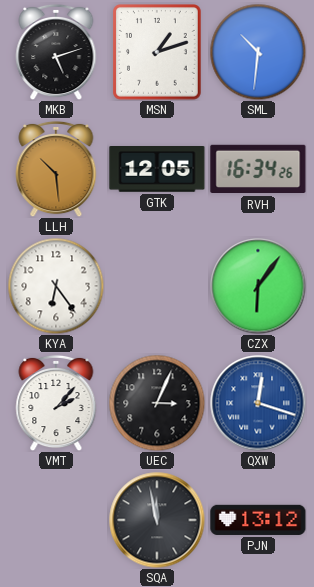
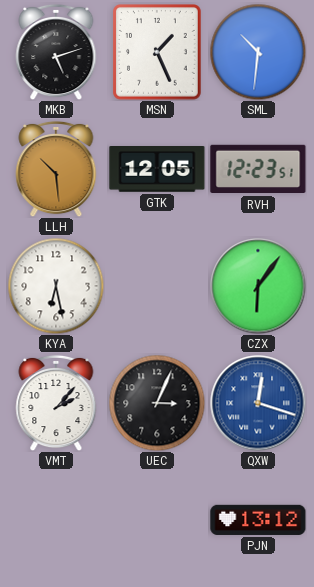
MSN: 1:12 -> 1:26
RVH: 16:34 -> 12:23
KYA: 6:24 -> 6:28
SQA: 11:58 -> none
